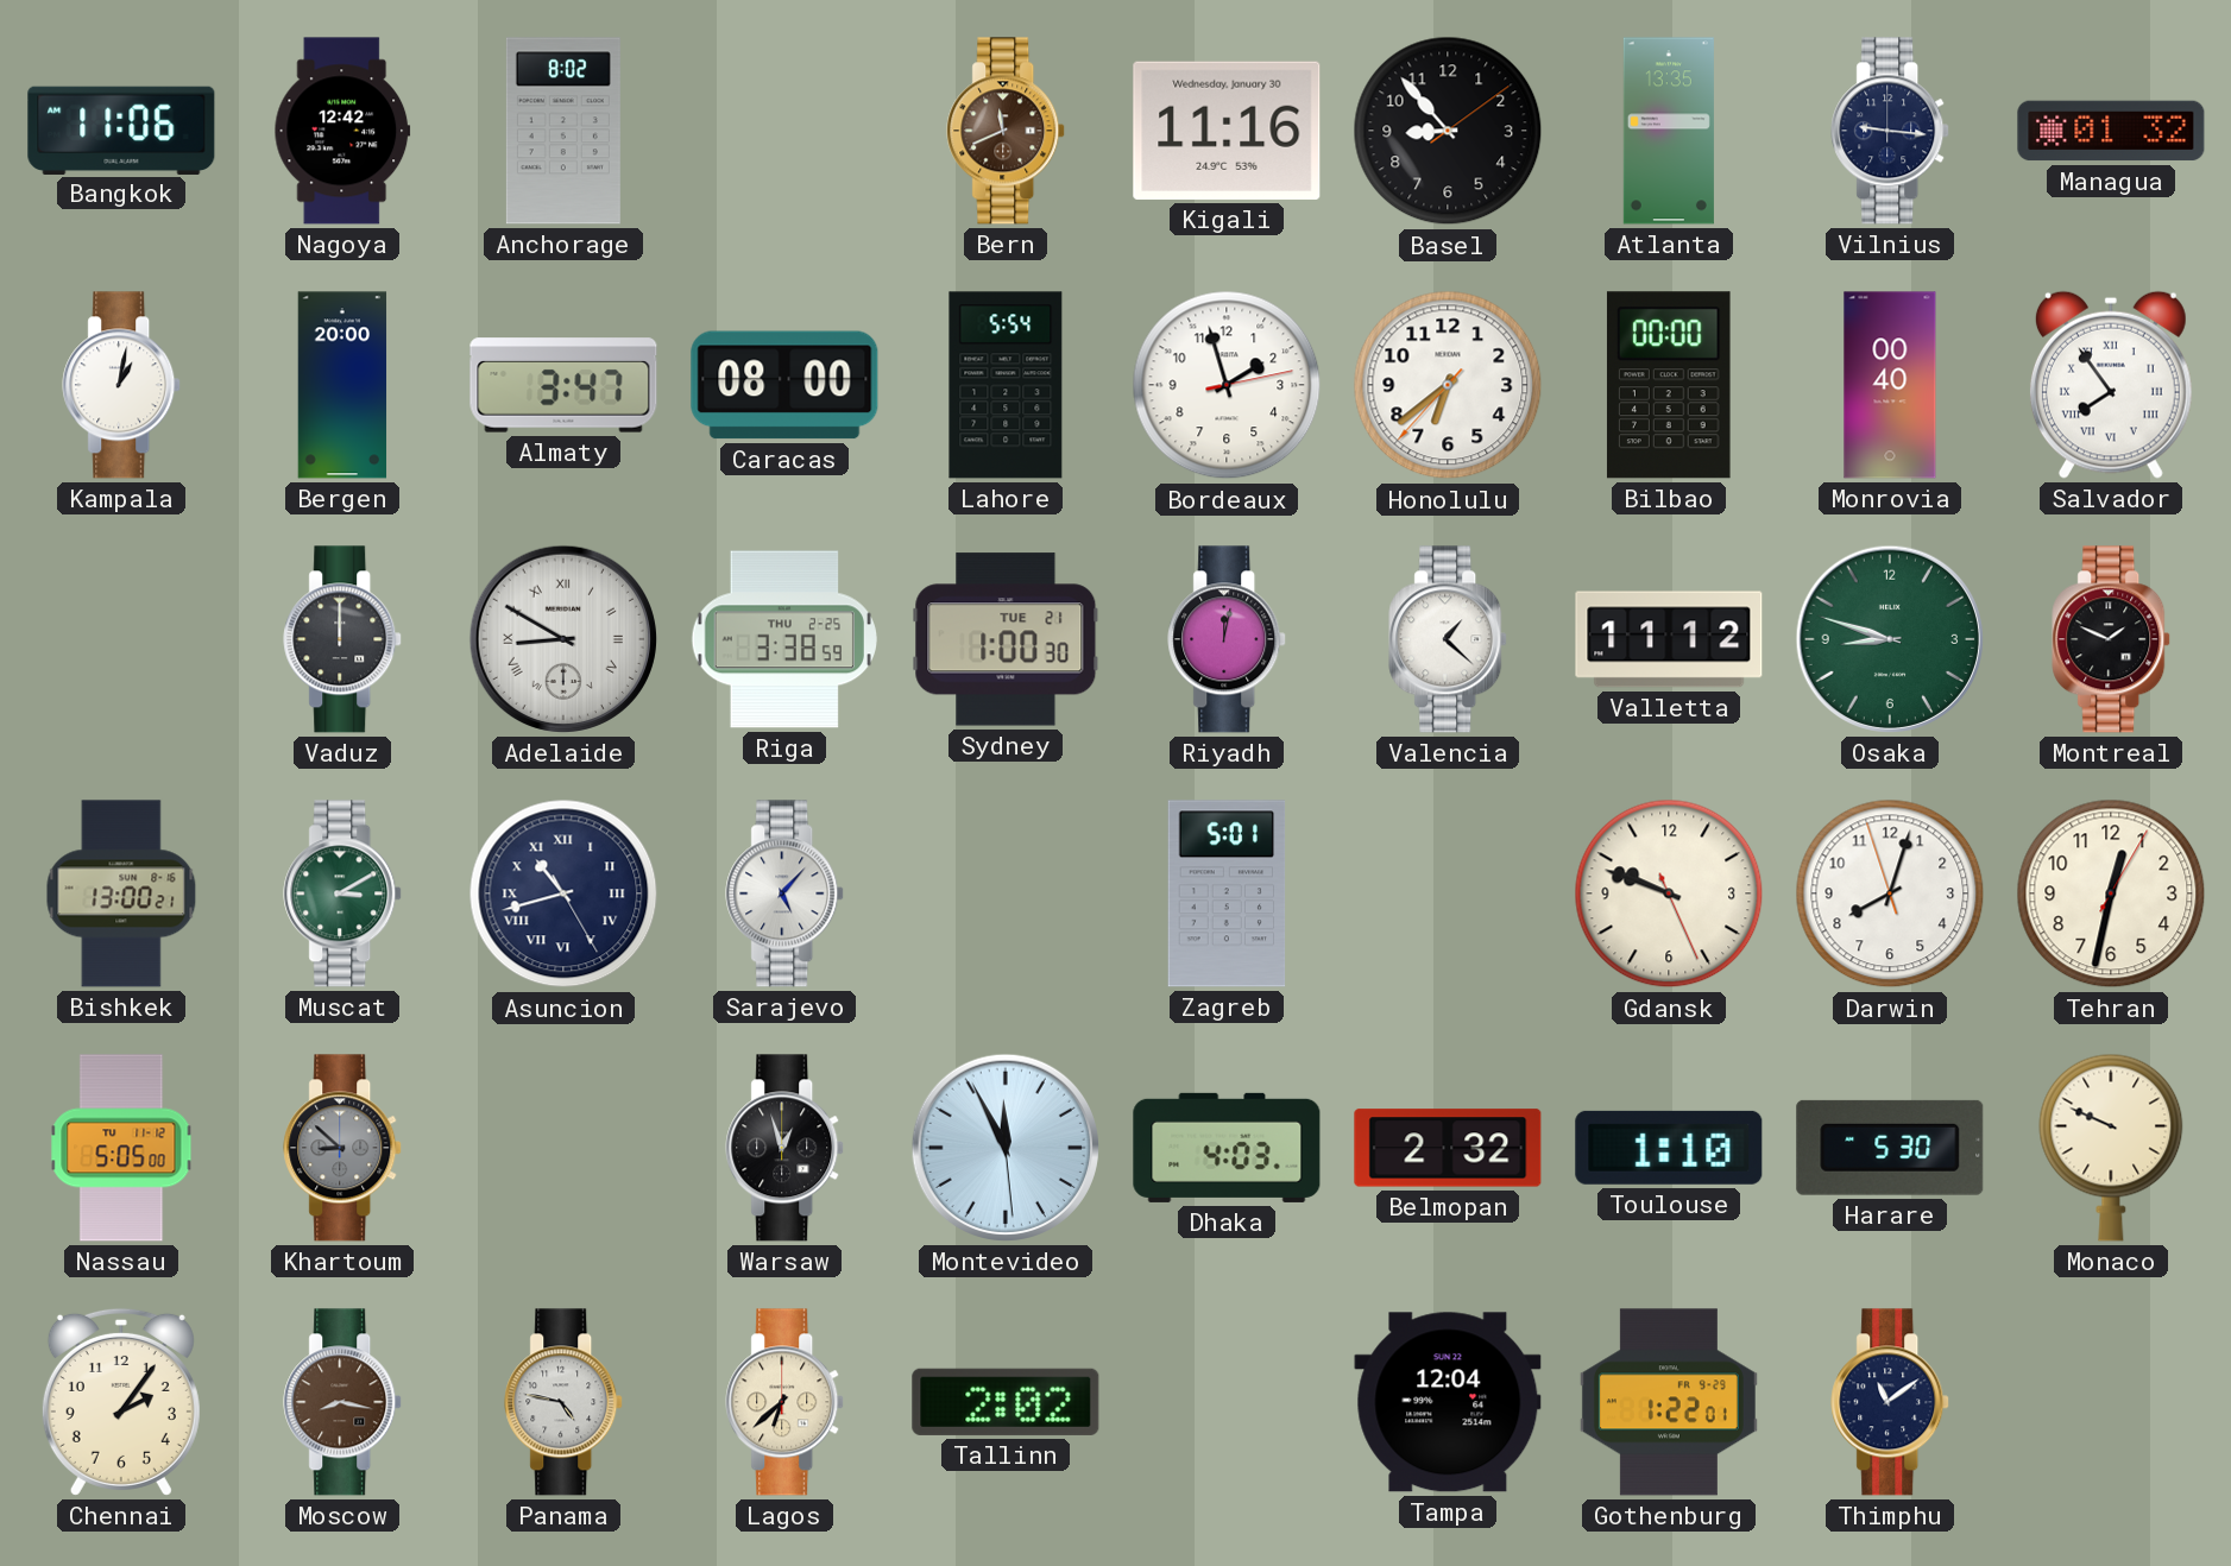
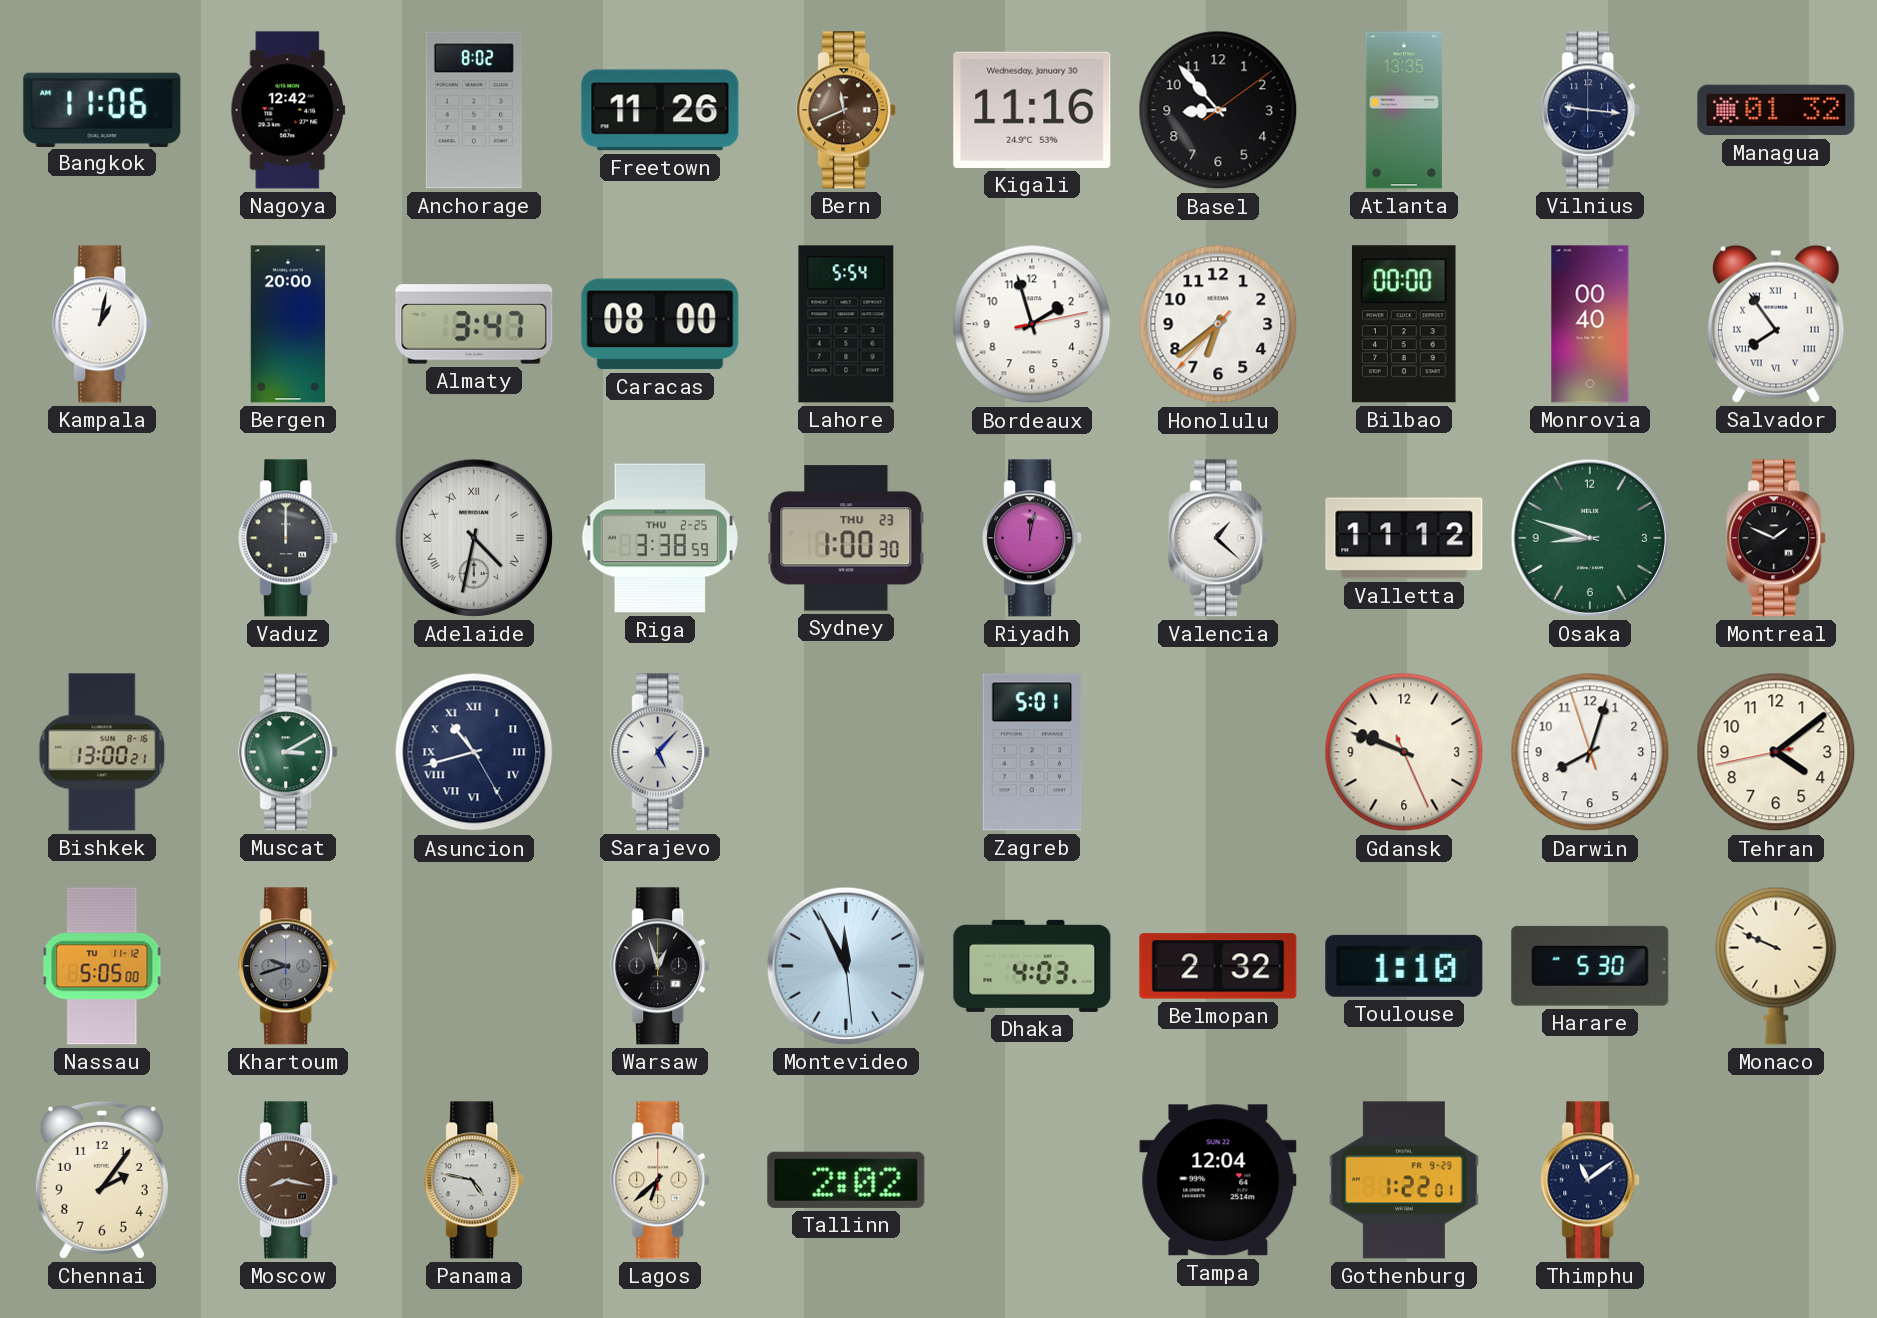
Freetown: none -> 11:26
Adelaide: 8:50 -> 4:32
Sydney date: TUE 21 -> THU 23
Tehran: 12:32 -> 4:08
Khartoum: 8:52 -> 9:42
